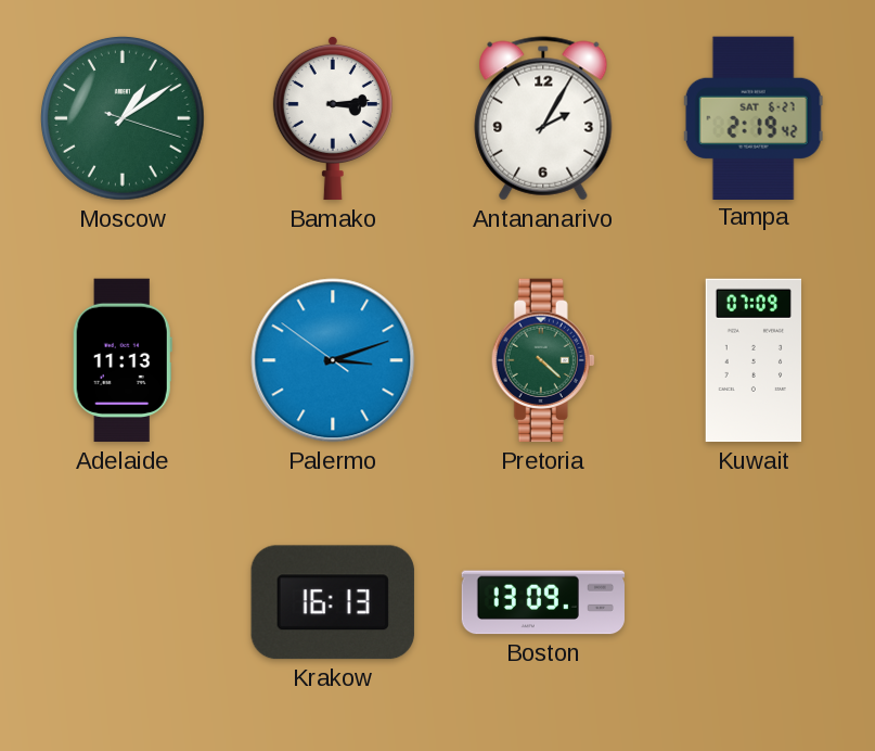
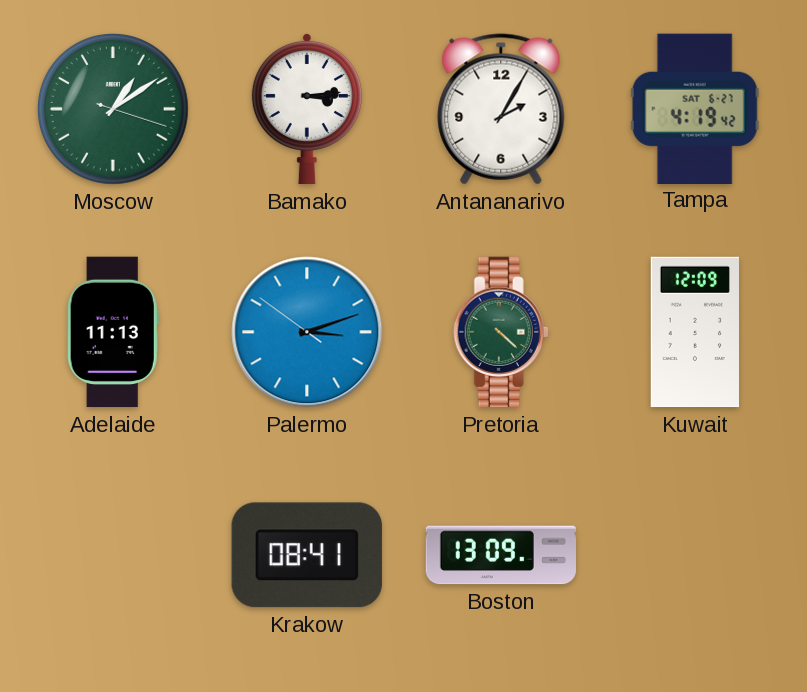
Tampa: 2:19 -> 4:19
Kuwait: 07:09 -> 12:09
Krakow: 16:13 -> 08:41
